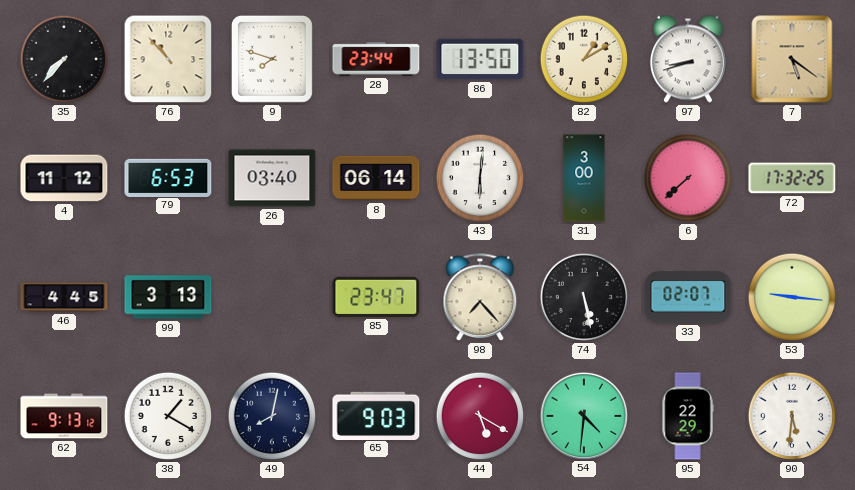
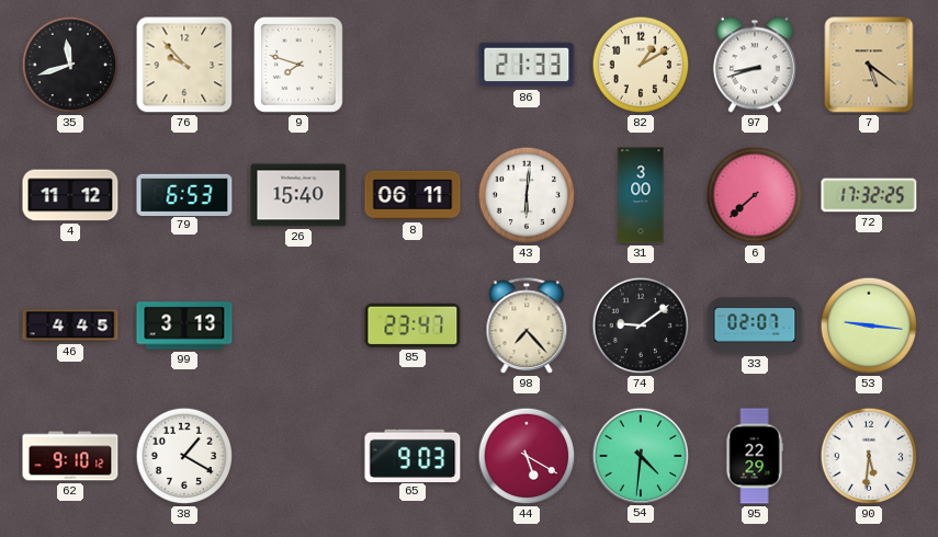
35: 7:37 -> 11:42
76: 10:53 -> 9:53
28: 23:44 -> none
86: 13:50 -> 21:33
26: 03:40 -> 15:40
8: 06:14 -> 06:11
74: 5:28 -> 9:09
62: 9:13 -> 9:10
49: 8:02 -> none
